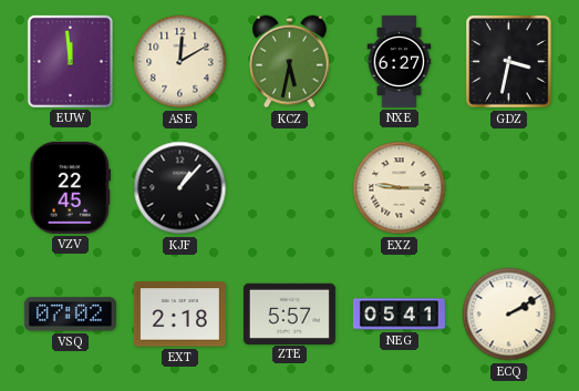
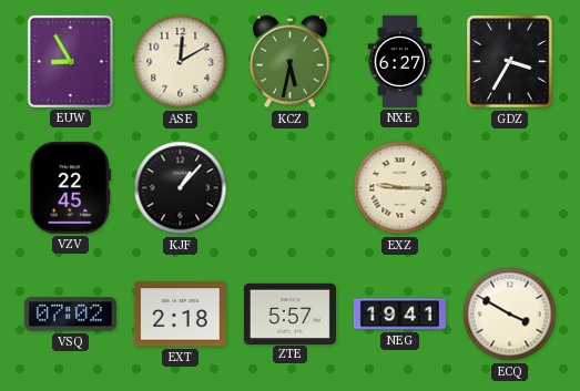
EUW: 11:59 -> 8:55
GDZ: 3:32 -> 3:35
NEG: 05:41 -> 19:41
ECQ: 2:10 -> 3:50
